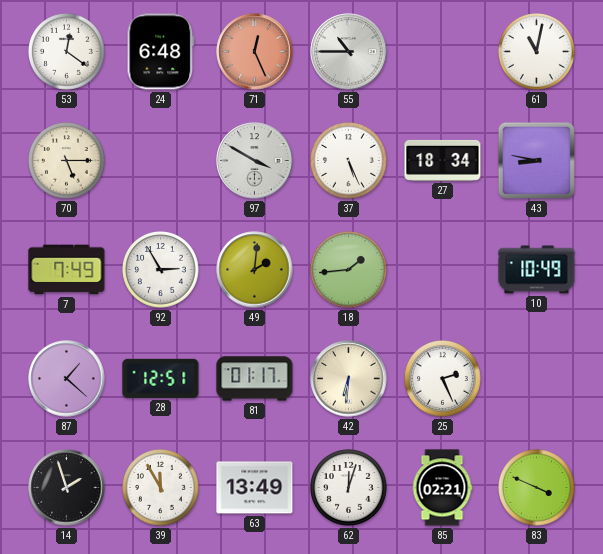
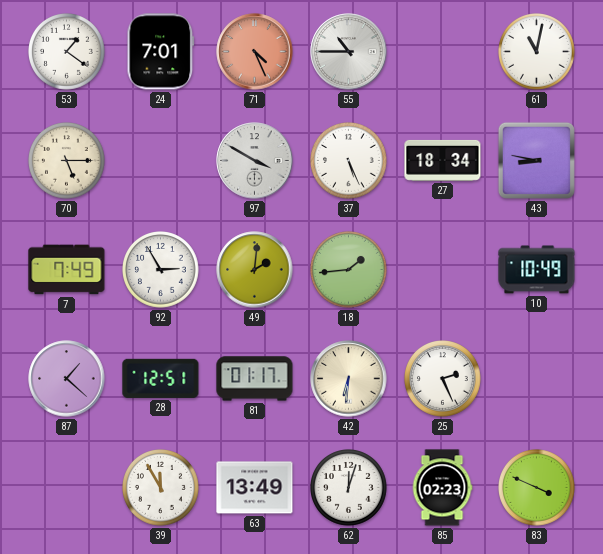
53: 12:21 -> 1:21
24: 6:48 -> 7:01
71: 12:26 -> 4:26
14: 1:57 -> none
85: 02:21 -> 02:23
